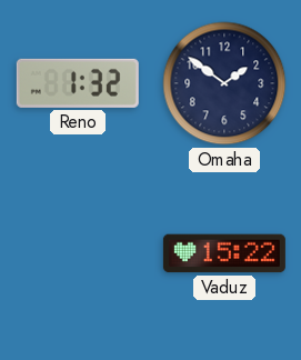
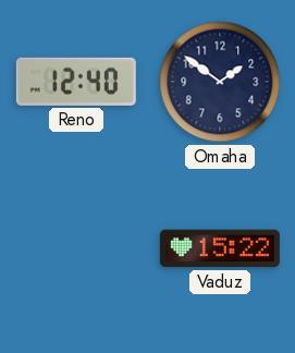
Reno: 1:32 -> 12:40
